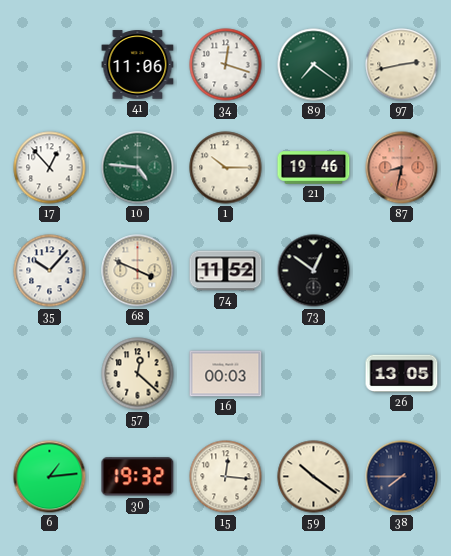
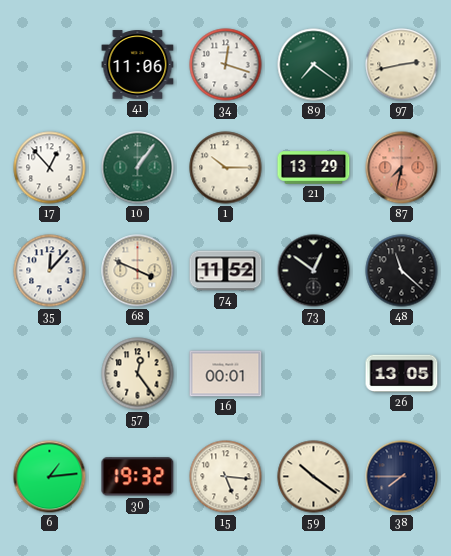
10: 4:46 -> 1:06
21: 19:46 -> 13:29
87: 8:32 -> 7:32
35: 10:07 -> 12:07
48: none -> 11:22
57: 12:22 -> 12:24
16: 00:03 -> 00:01
15: 12:16 -> 5:16
